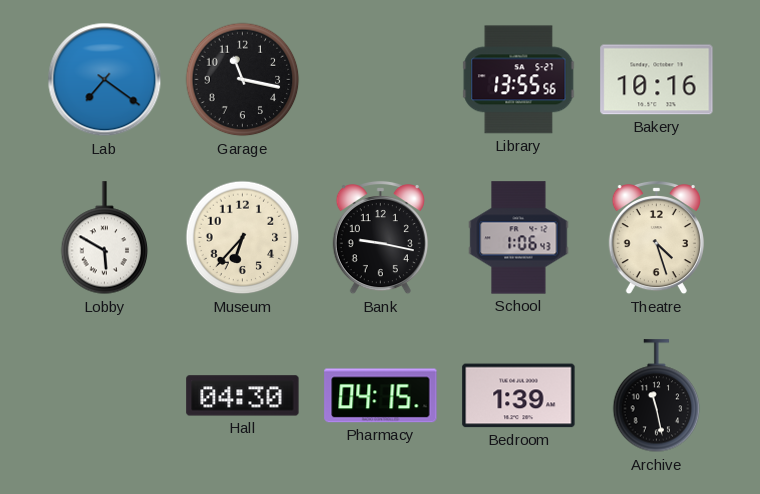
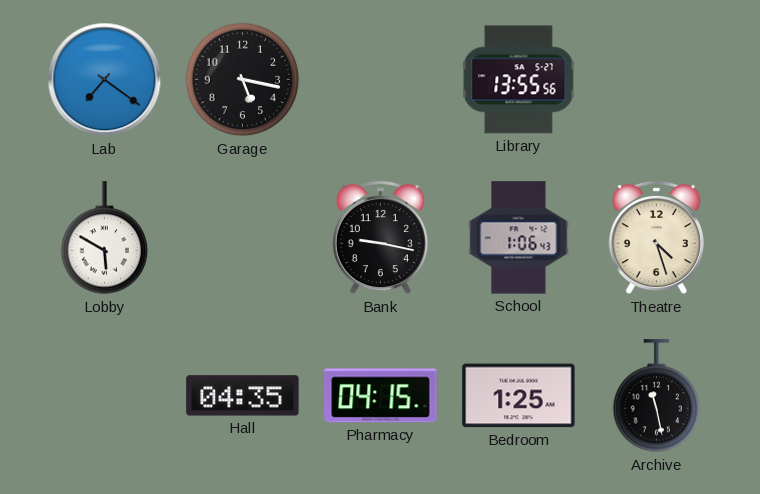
Garage: 11:17 -> 5:17
Bakery: 10:16 -> none
Museum: 6:37 -> none
Hall: 04:30 -> 04:35
Bedroom: 1:39 -> 1:25
